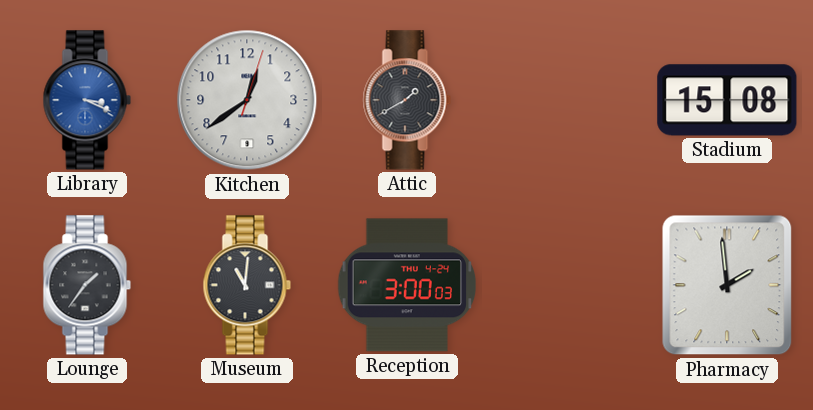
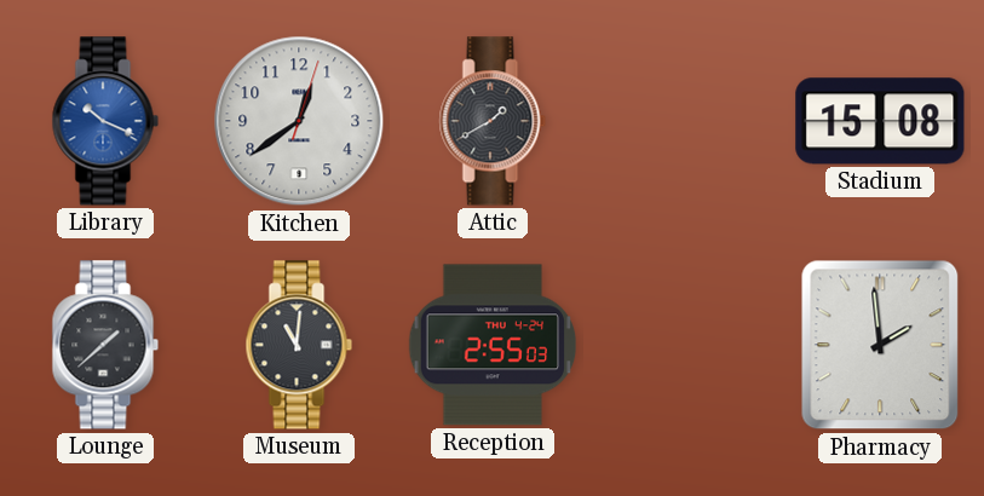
Library: 3:19 -> 10:19
Lounge: 1:36 -> 1:38
Reception: 3:00 -> 2:55
